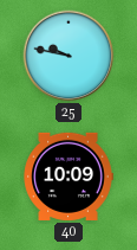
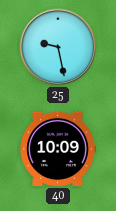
25: 9:47 -> 9:28
